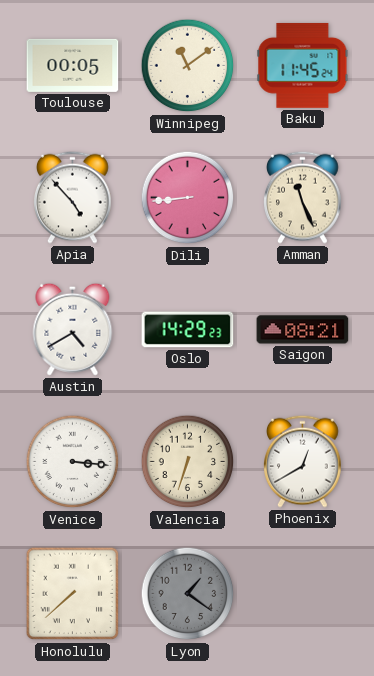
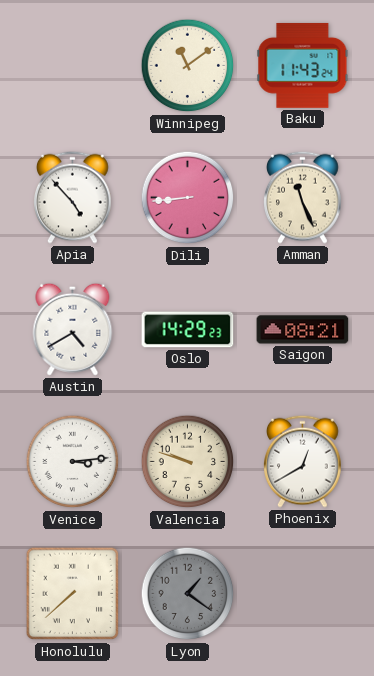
Toulouse: 00:05 -> none
Baku: 11:45 -> 11:43
Venice: 3:16 -> 3:14
Valencia: 6:33 -> 9:48
